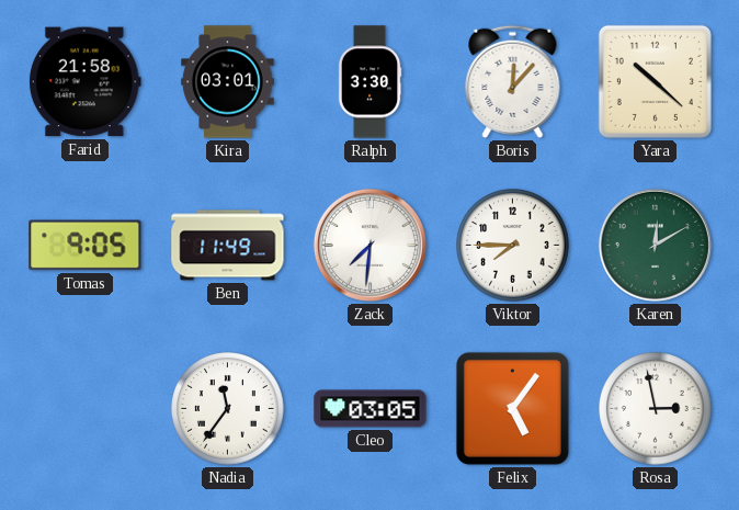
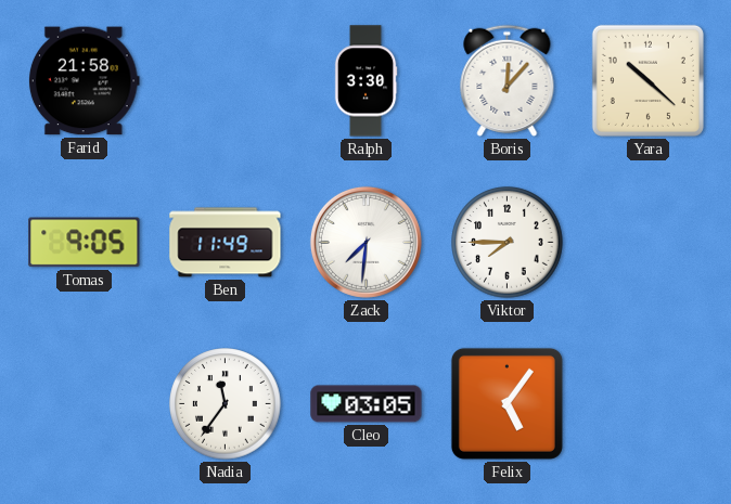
Kira: 03:01 -> none
Karen: 12:10 -> none
Rosa: 2:58 -> none
